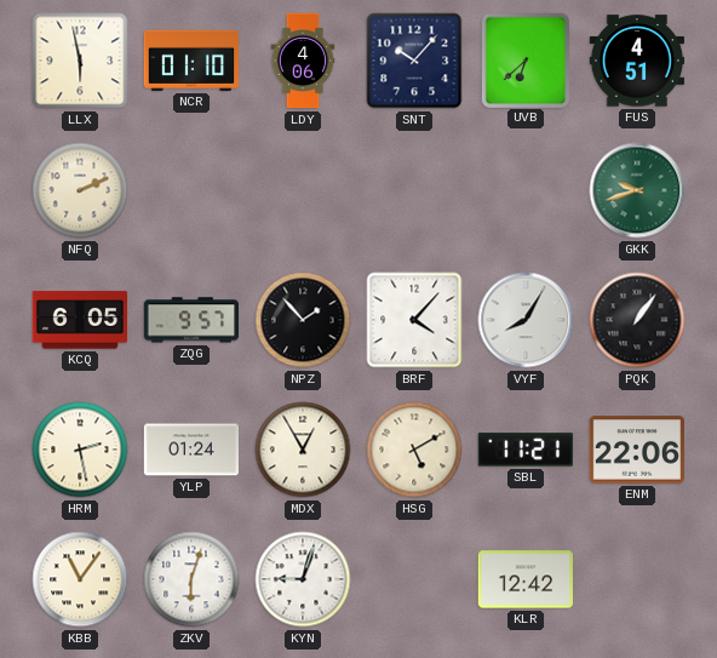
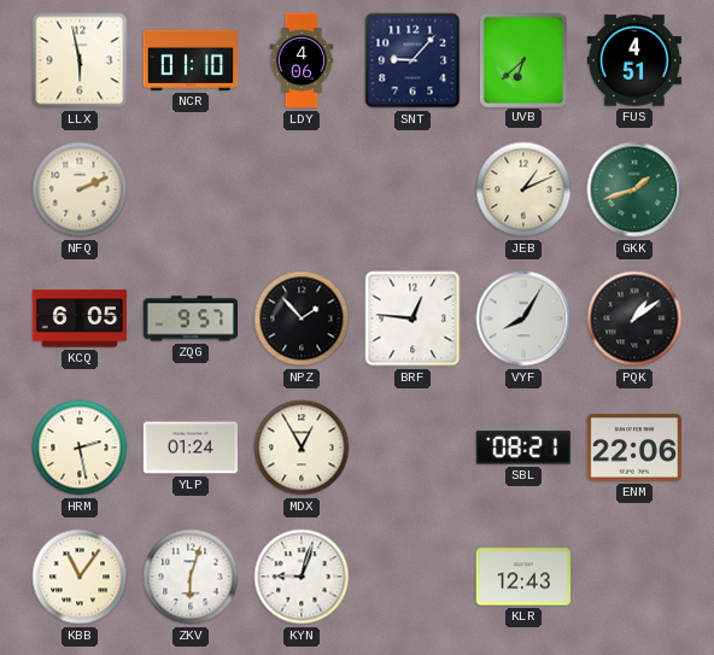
SNT: 10:07 -> 9:07
JEB: none -> 1:11
GKK: 9:42 -> 1:42
BRF: 4:07 -> 12:46
PQK: 1:06 -> 1:09
HSG: 5:10 -> none
SBL: 11:21 -> 08:21
KLR: 12:42 -> 12:43
